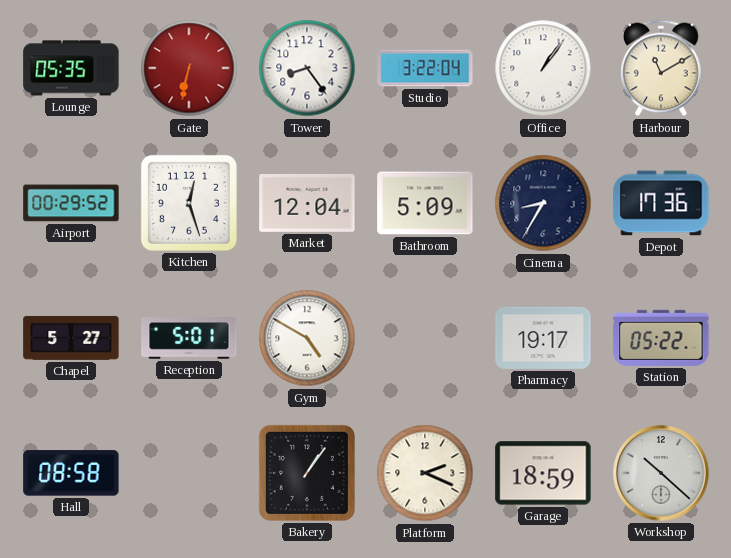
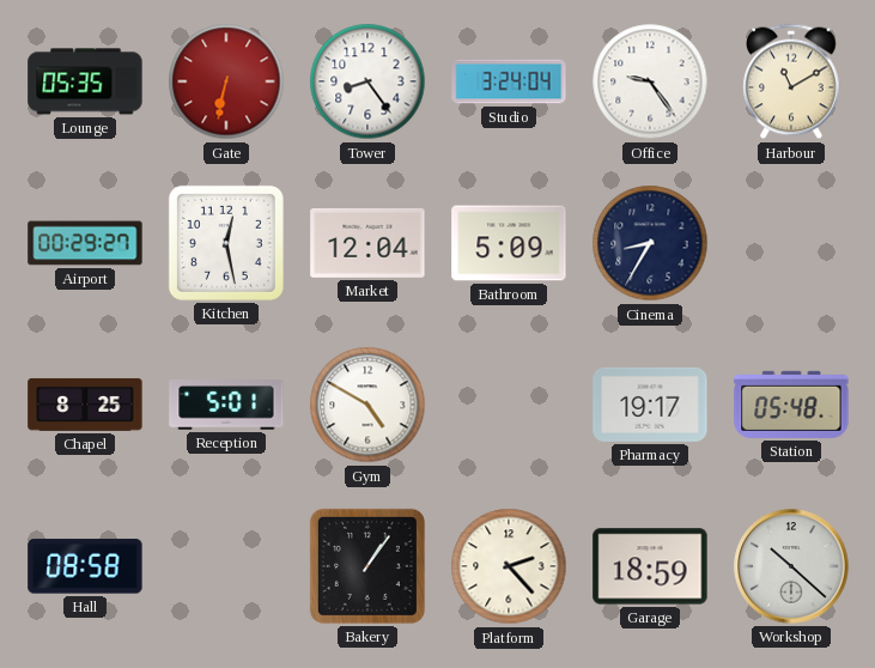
Studio: 3:22 -> 3:24
Office: 1:06 -> 9:24
Airport: 00:29:52 -> 00:29:27
Kitchen: 12:27 -> 12:28
Depot: 17:36 -> none
Chapel: 5:27 -> 8:25
Station: 05:22 -> 05:48
Platform: 2:19 -> 2:23
